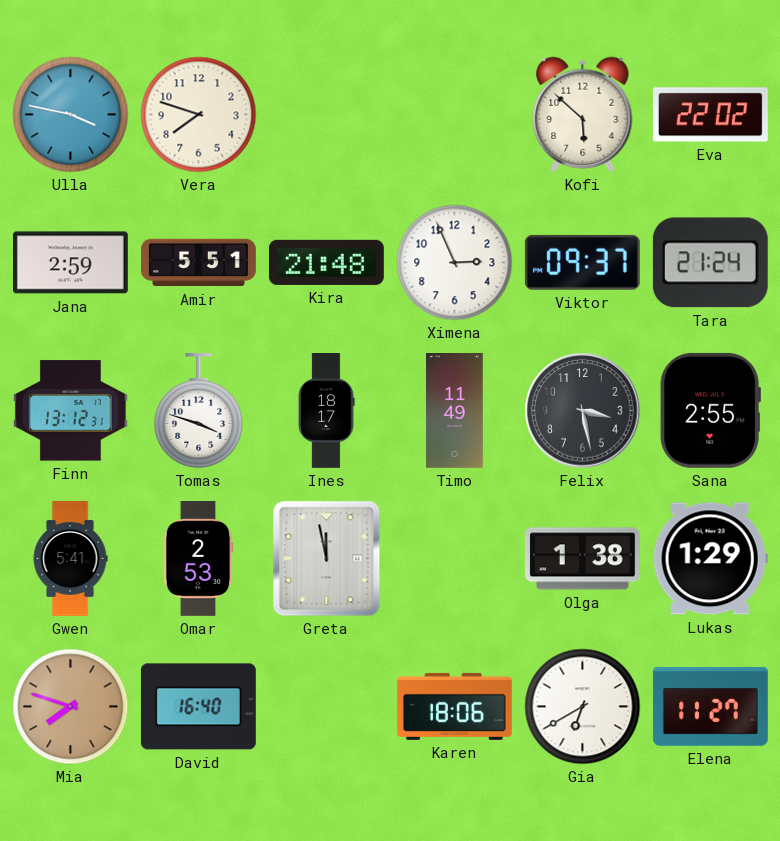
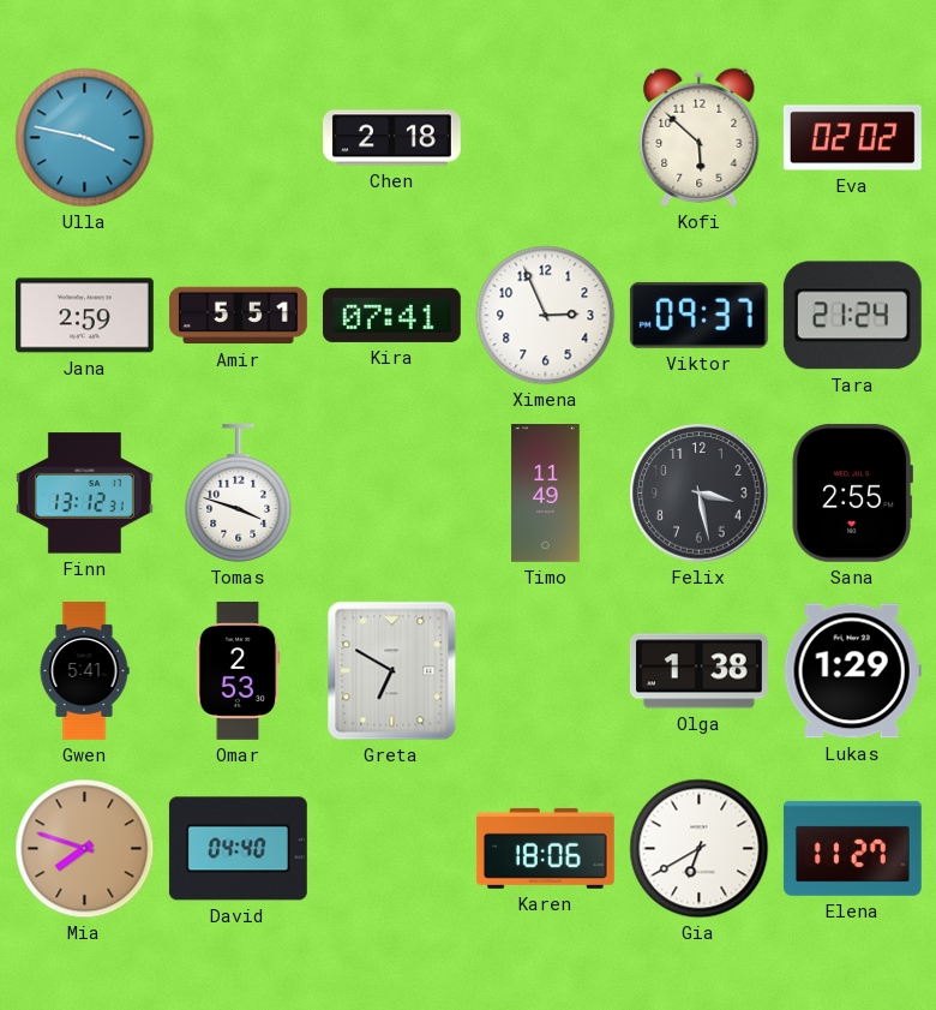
Vera: 7:48 -> none
Chen: none -> 2:18
Eva: 22:02 -> 02:02
Kira: 21:48 -> 07:41
Ines: 18:17 -> none
Greta: 11:58 -> 6:50
David: 16:40 -> 04:40
